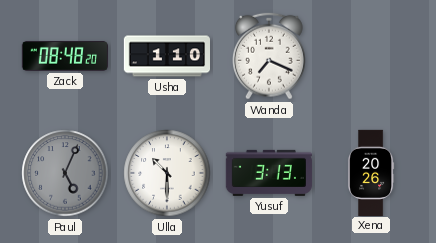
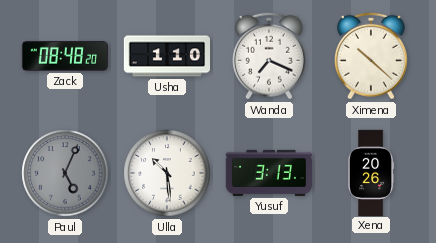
Ximena: none -> 10:22
Ulla: 10:30 -> 10:29
